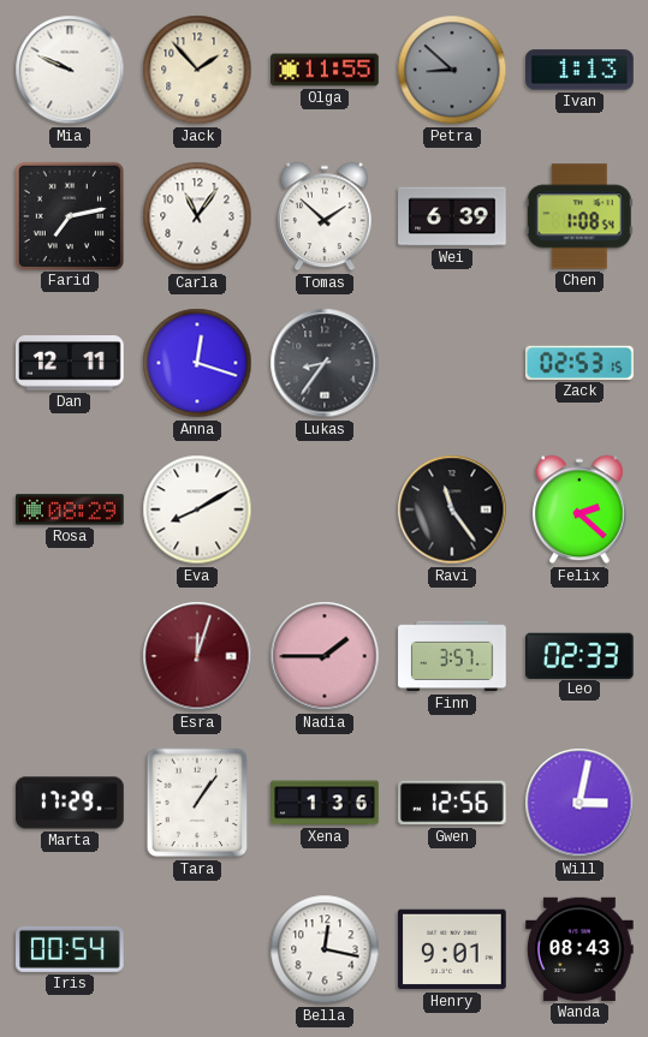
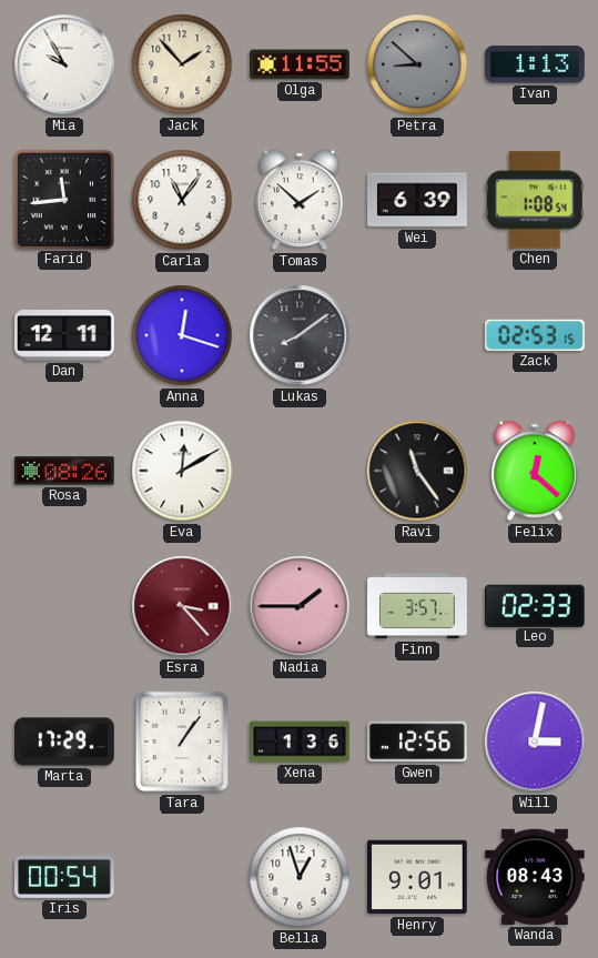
Mia: 9:49 -> 9:55
Farid: 7:13 -> 11:44
Lukas: 8:36 -> 8:09
Rosa: 08:29 -> 08:26
Eva: 8:10 -> 12:10
Felix: 2:22 -> 12:22
Esra: 12:03 -> 3:23
Bella: 12:17 -> 12:57
